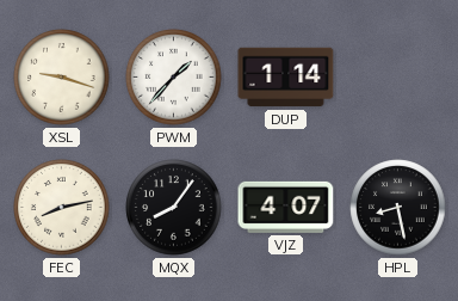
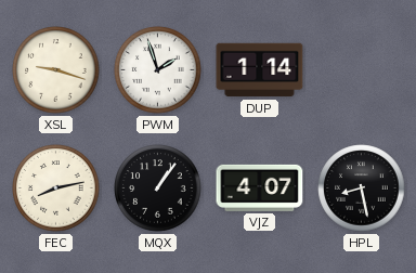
PWM: 1:37 -> 1:57
MQX: 8:06 -> 1:06
